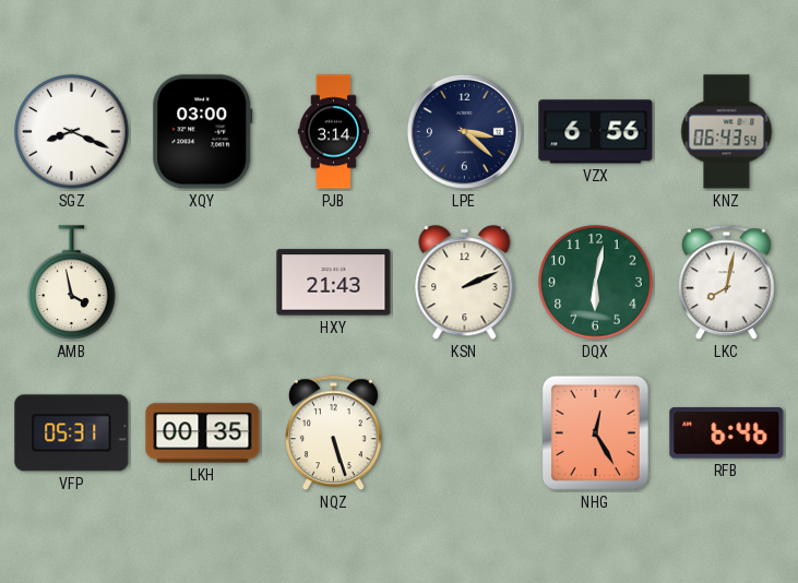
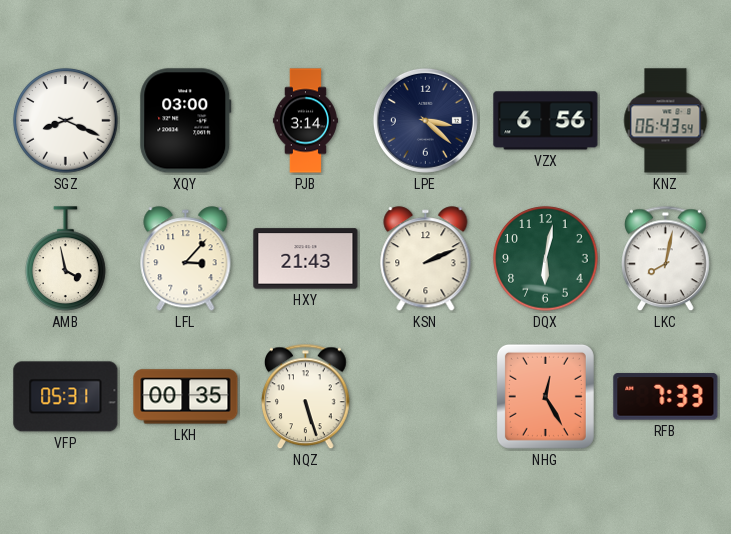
LFL: none -> 3:07
RFB: 6:46 -> 7:33
